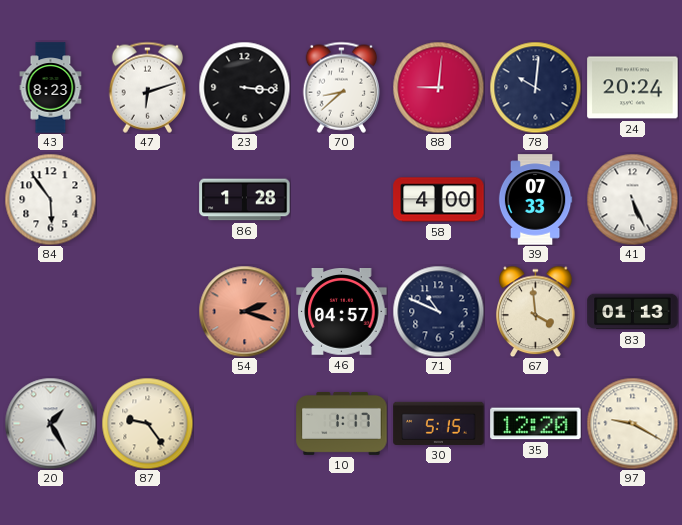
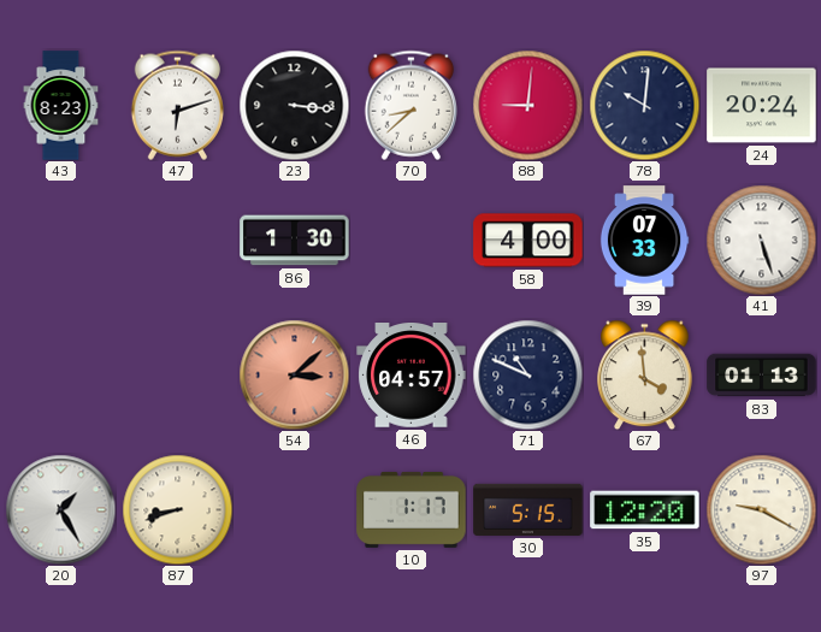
84: 5:54 -> none
86: 1:28 -> 1:30
41: 5:26 -> 5:27
54: 2:18 -> 3:08
87: 9:24 -> 8:42
